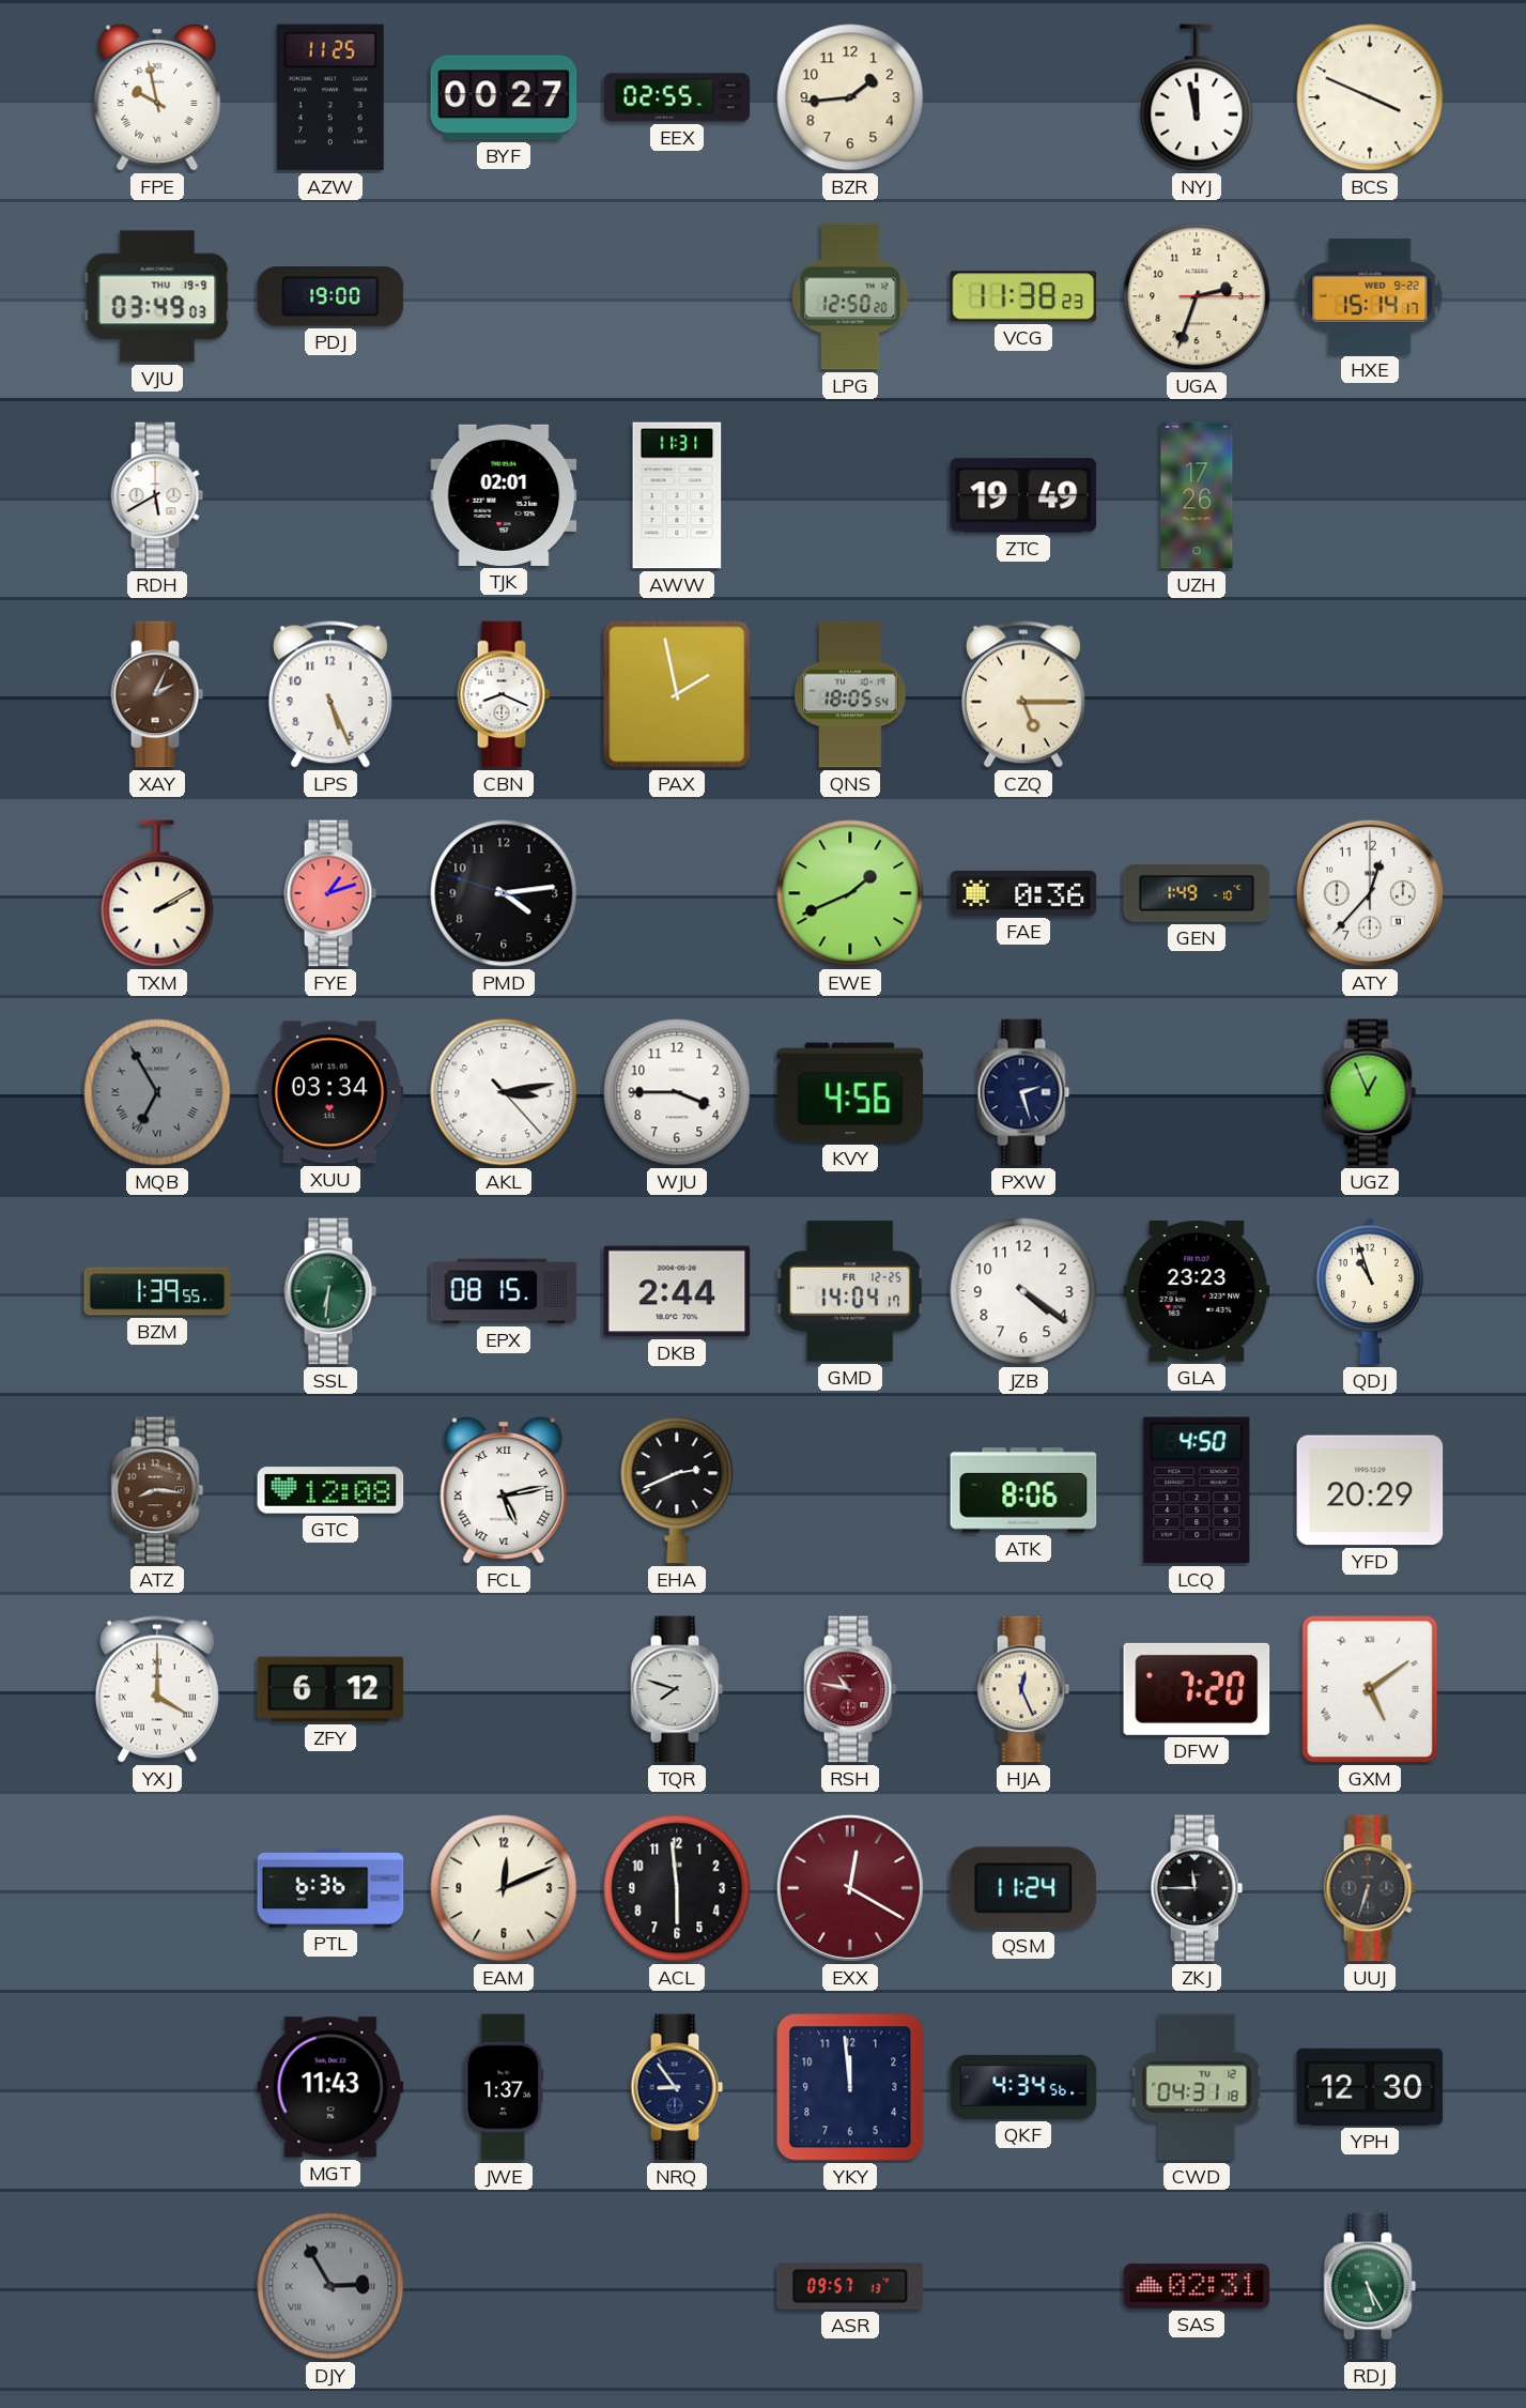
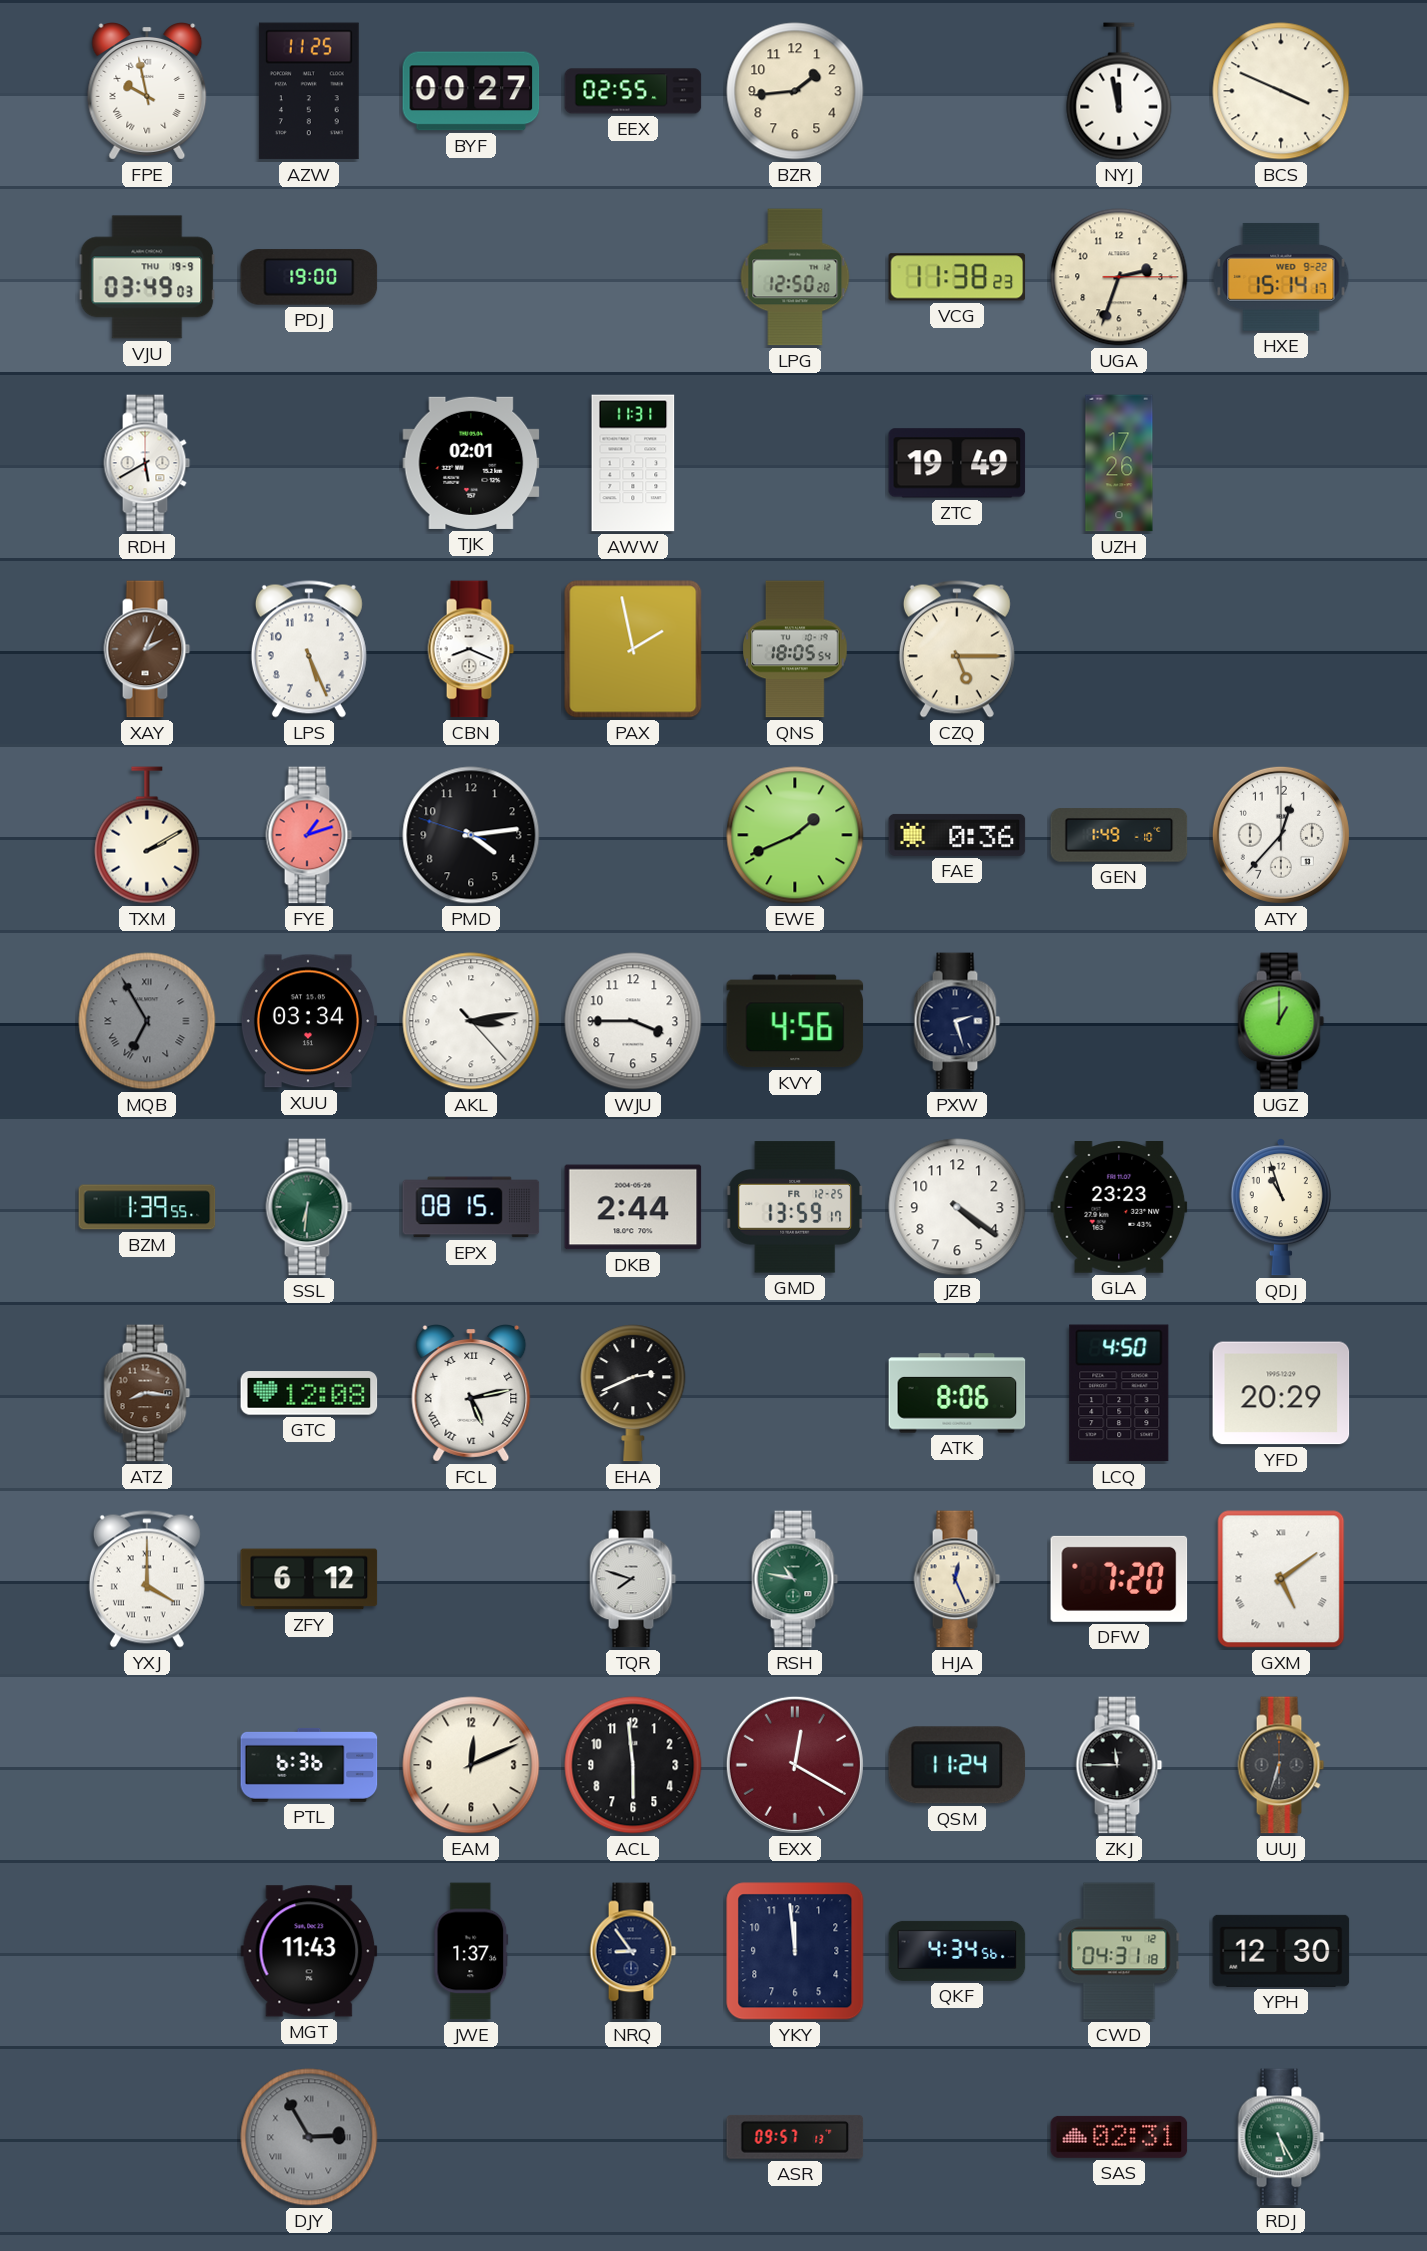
UGZ: 12:56 -> 1:00
GMD: 14:04 -> 13:59
RSH dial: burgundy -> green
